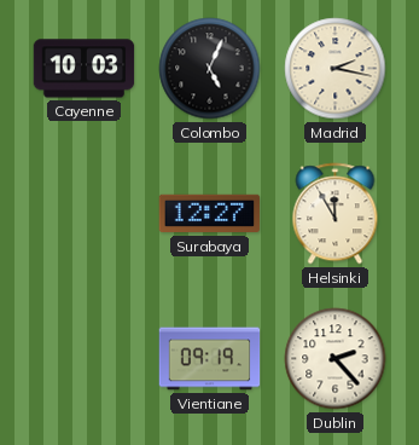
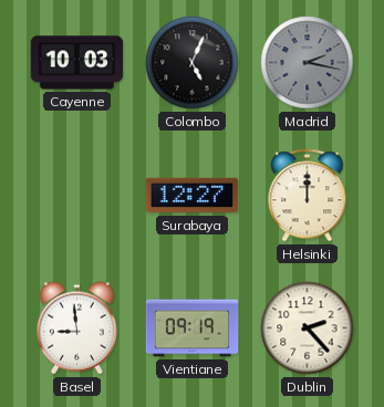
Madrid dial: cream -> grey
Helsinki: 11:55 -> 12:00
Basel: none -> 8:59
